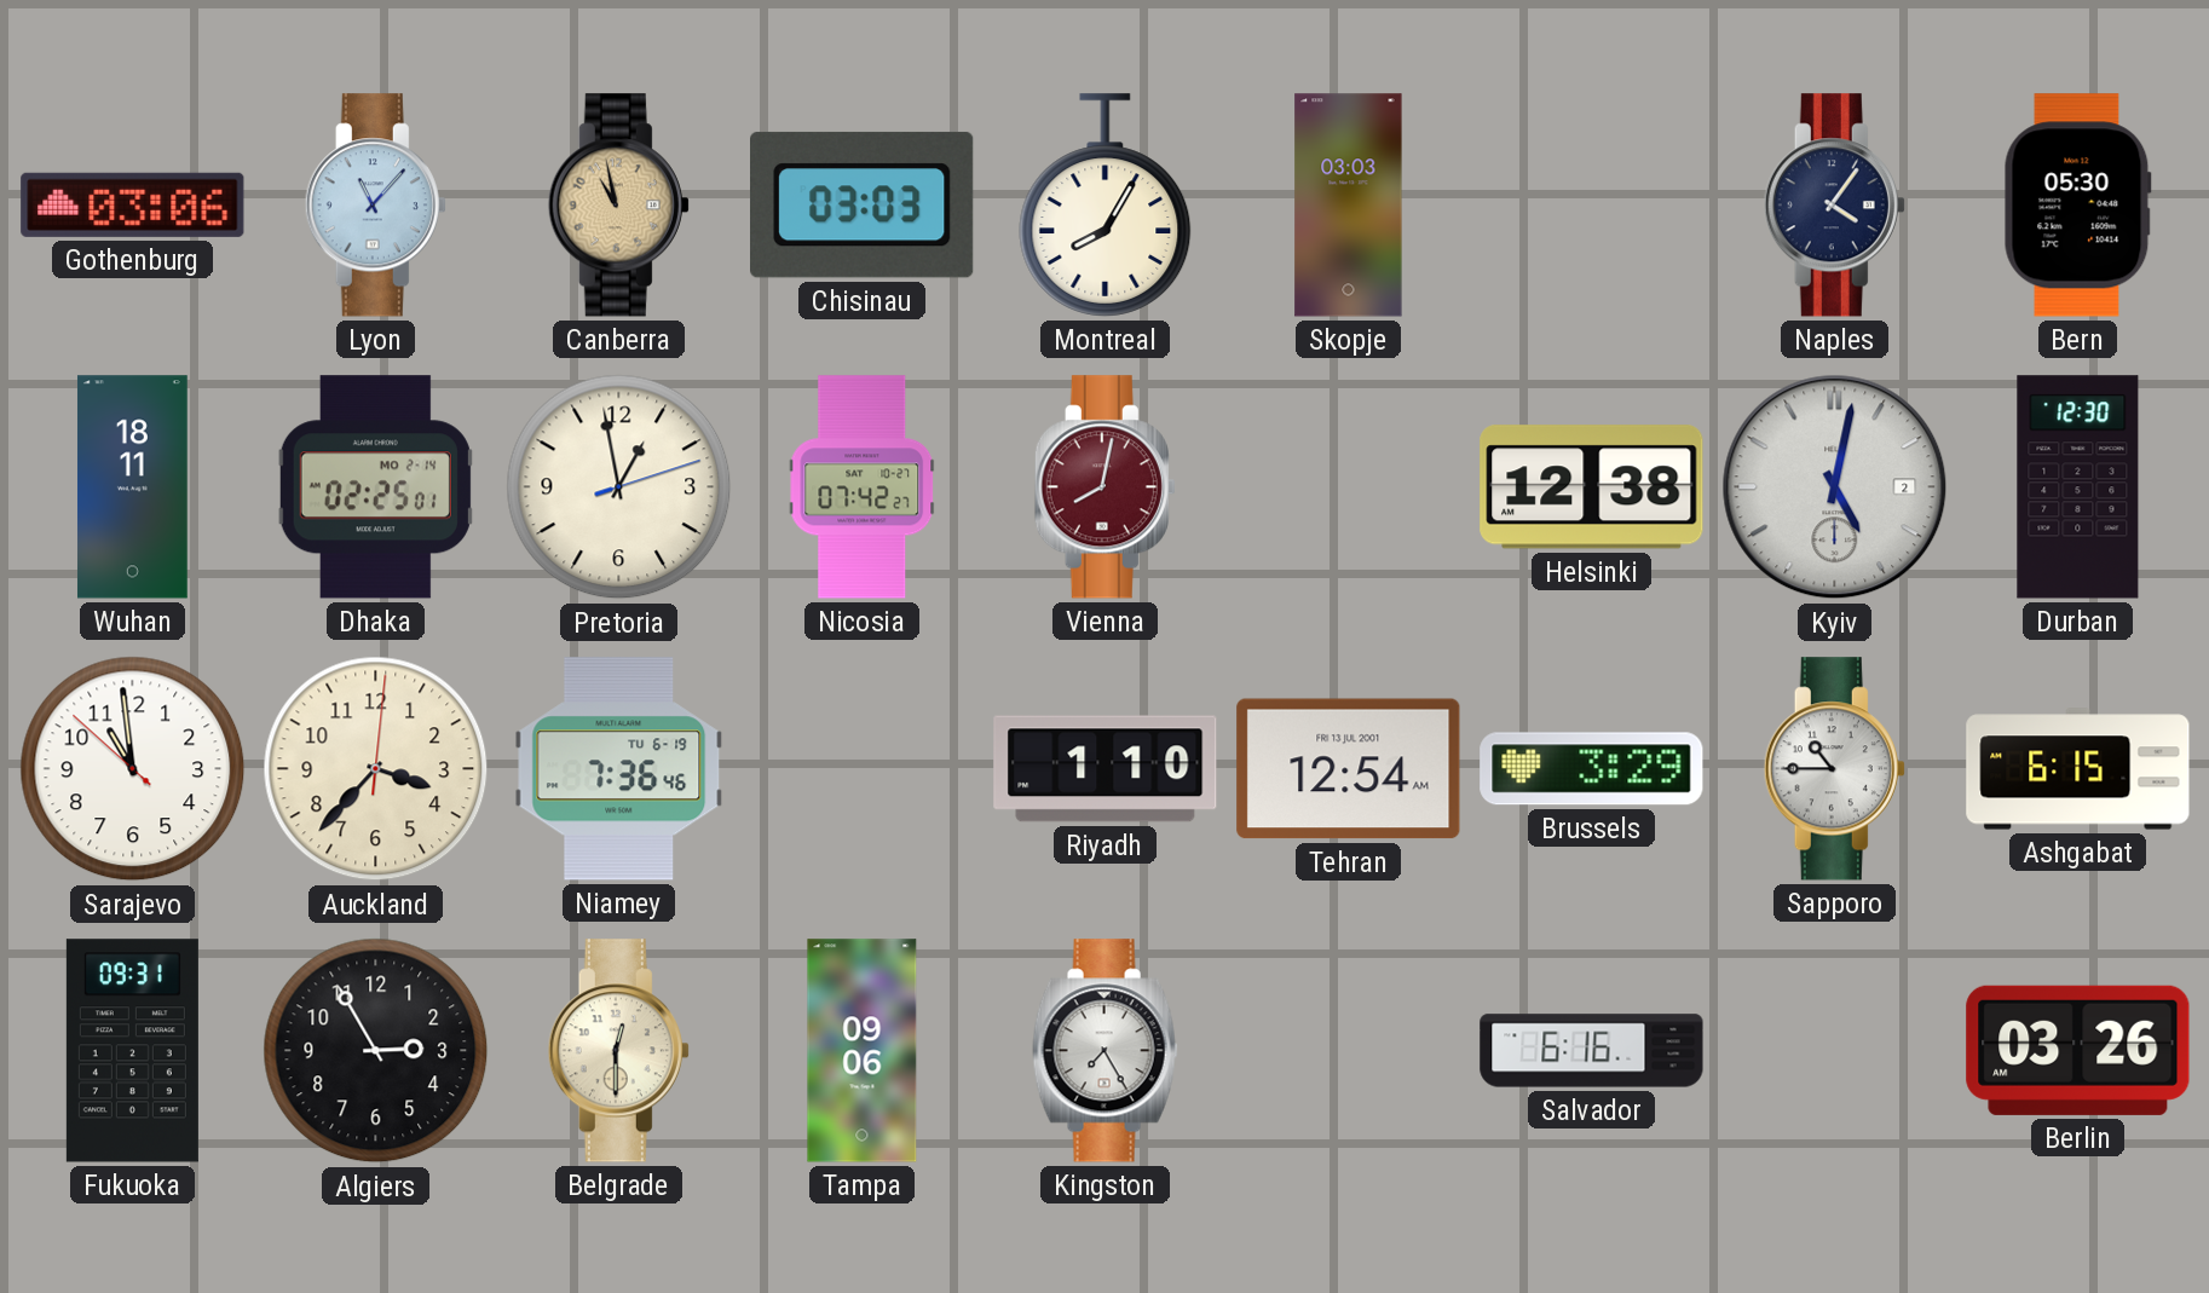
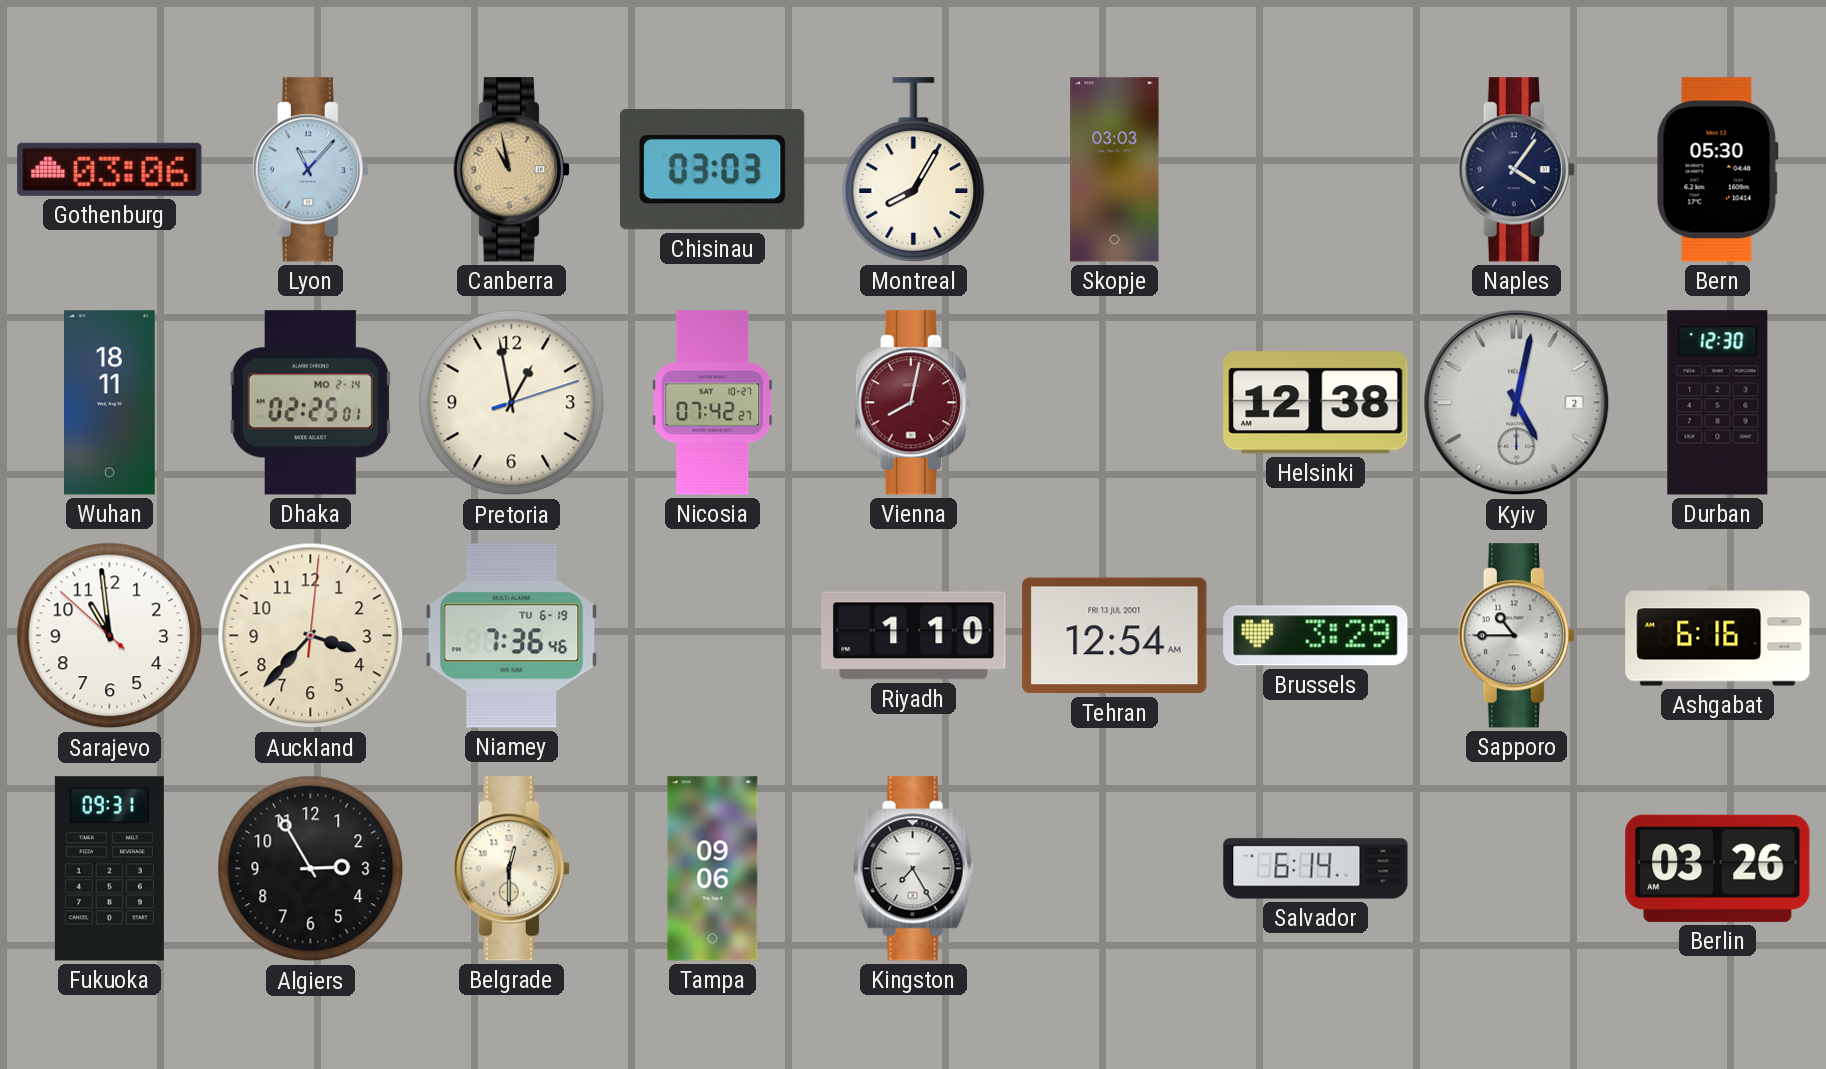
Ashgabat: 6:15 -> 6:16
Salvador: 6:16 -> 6:14
